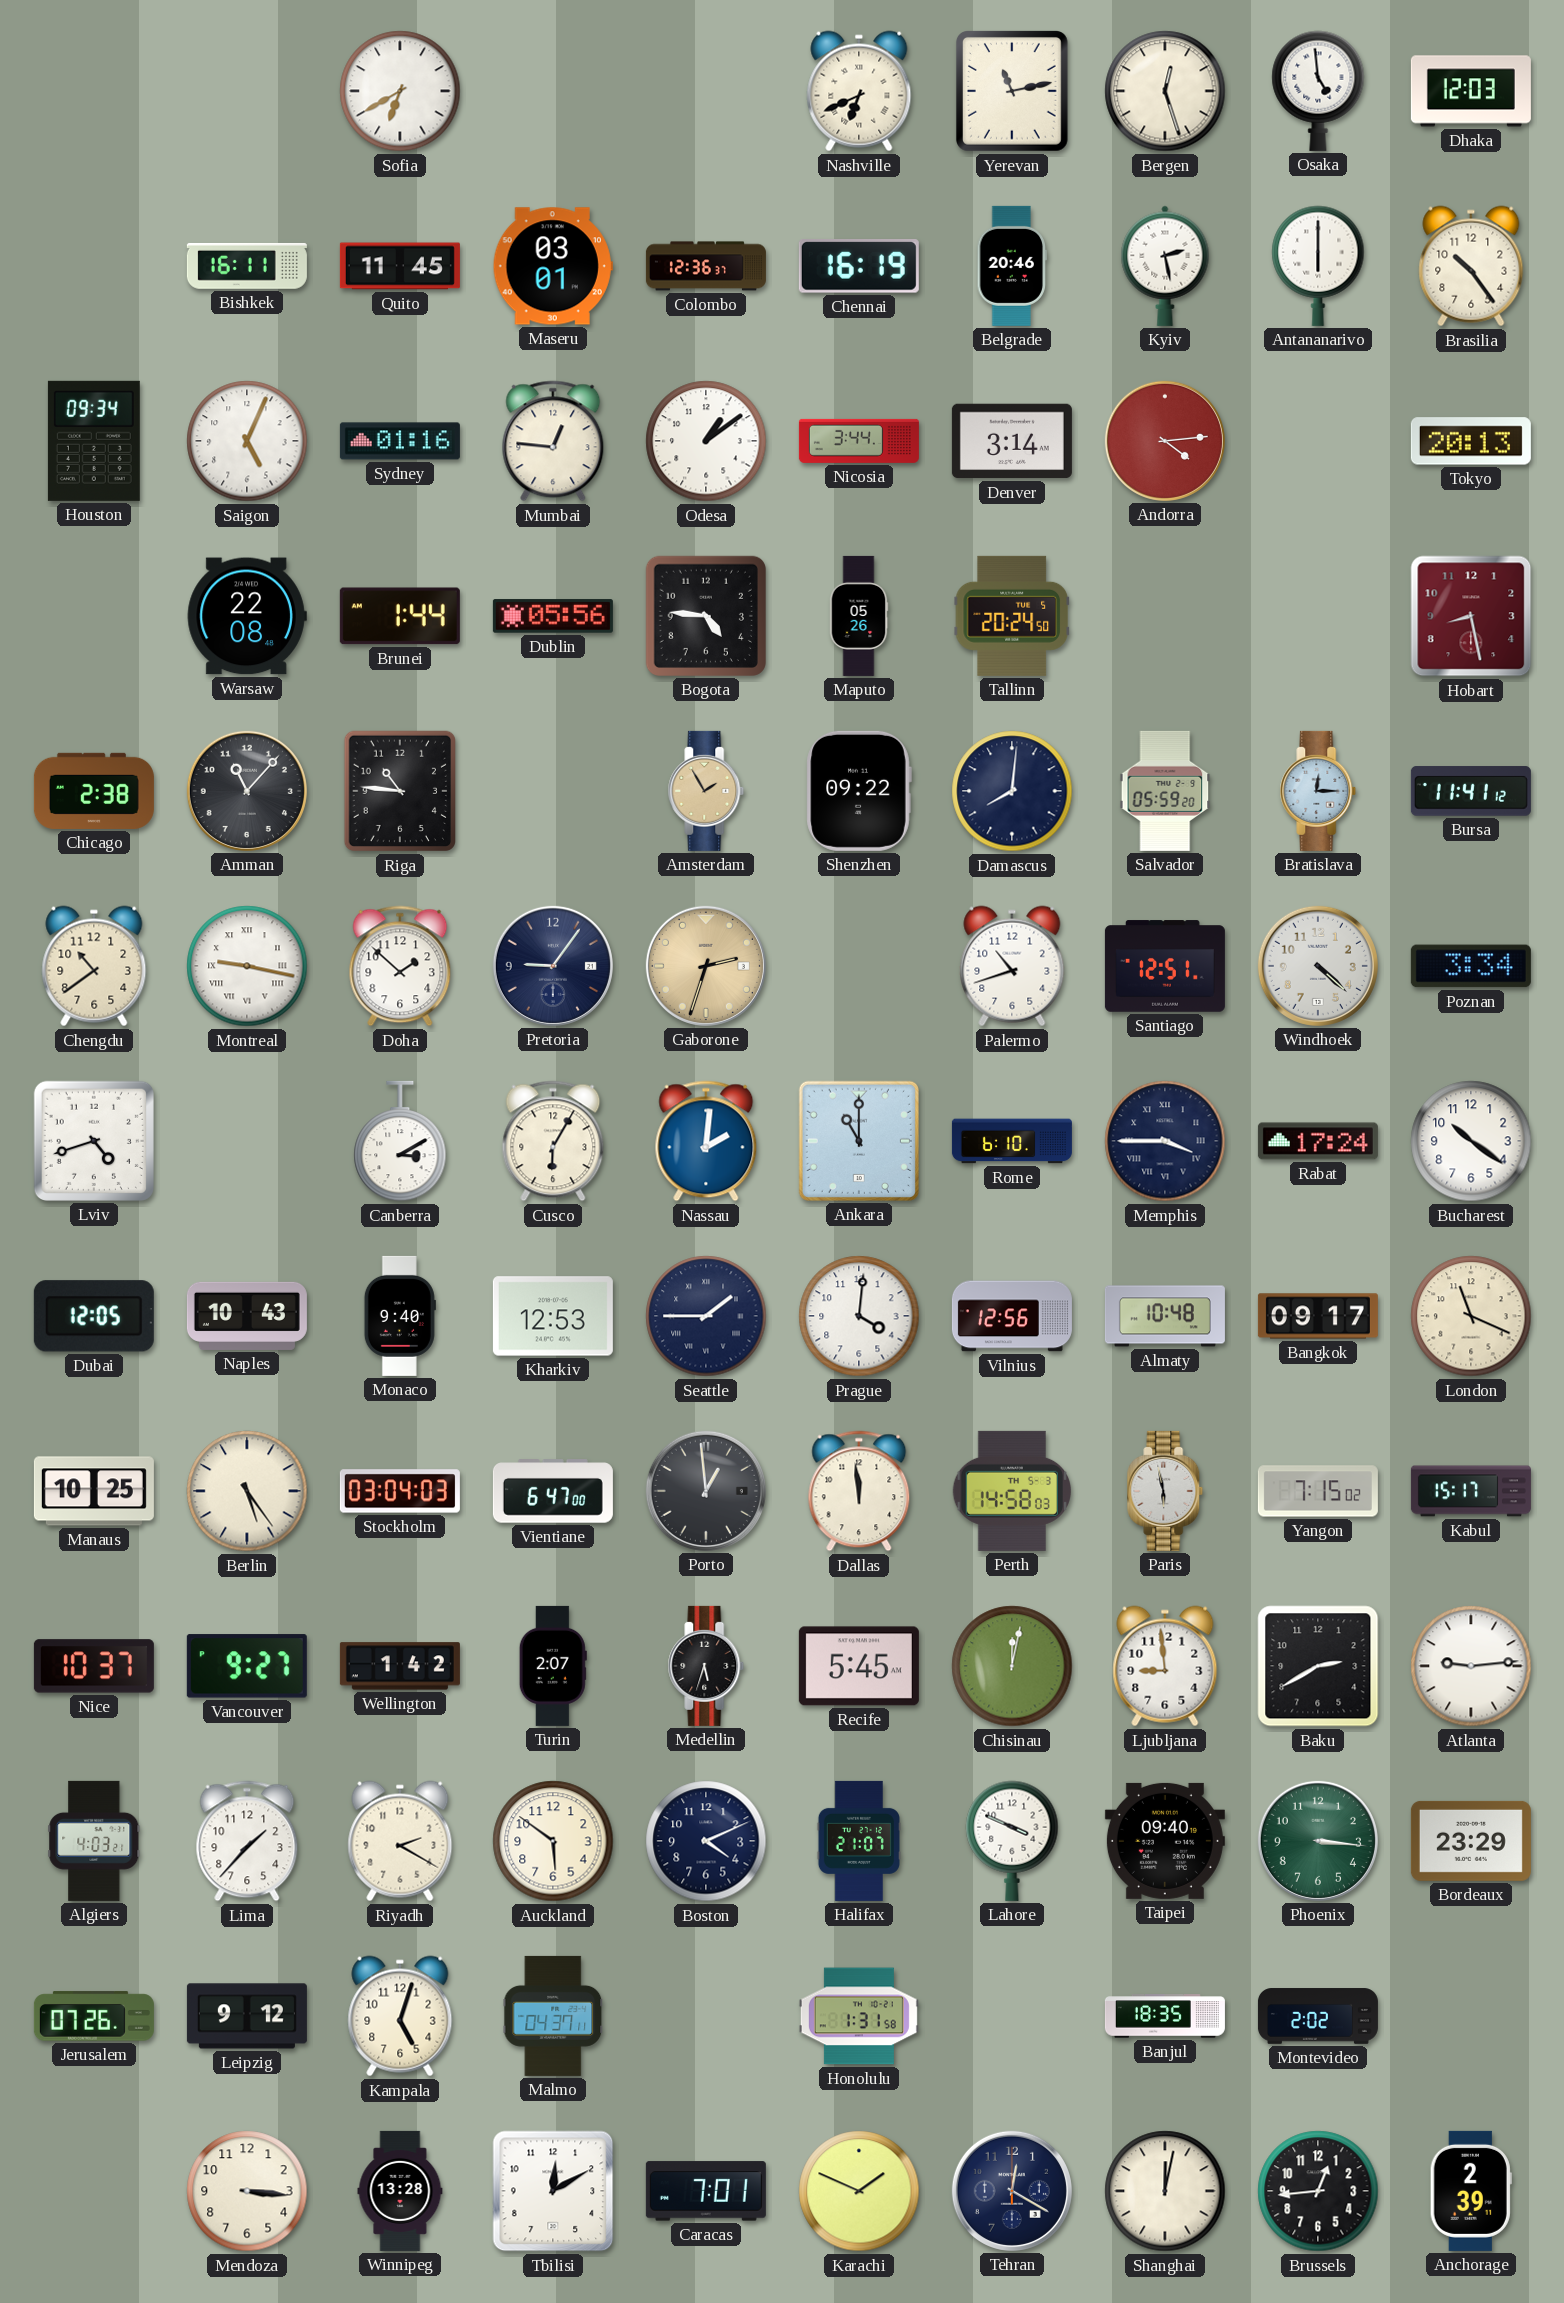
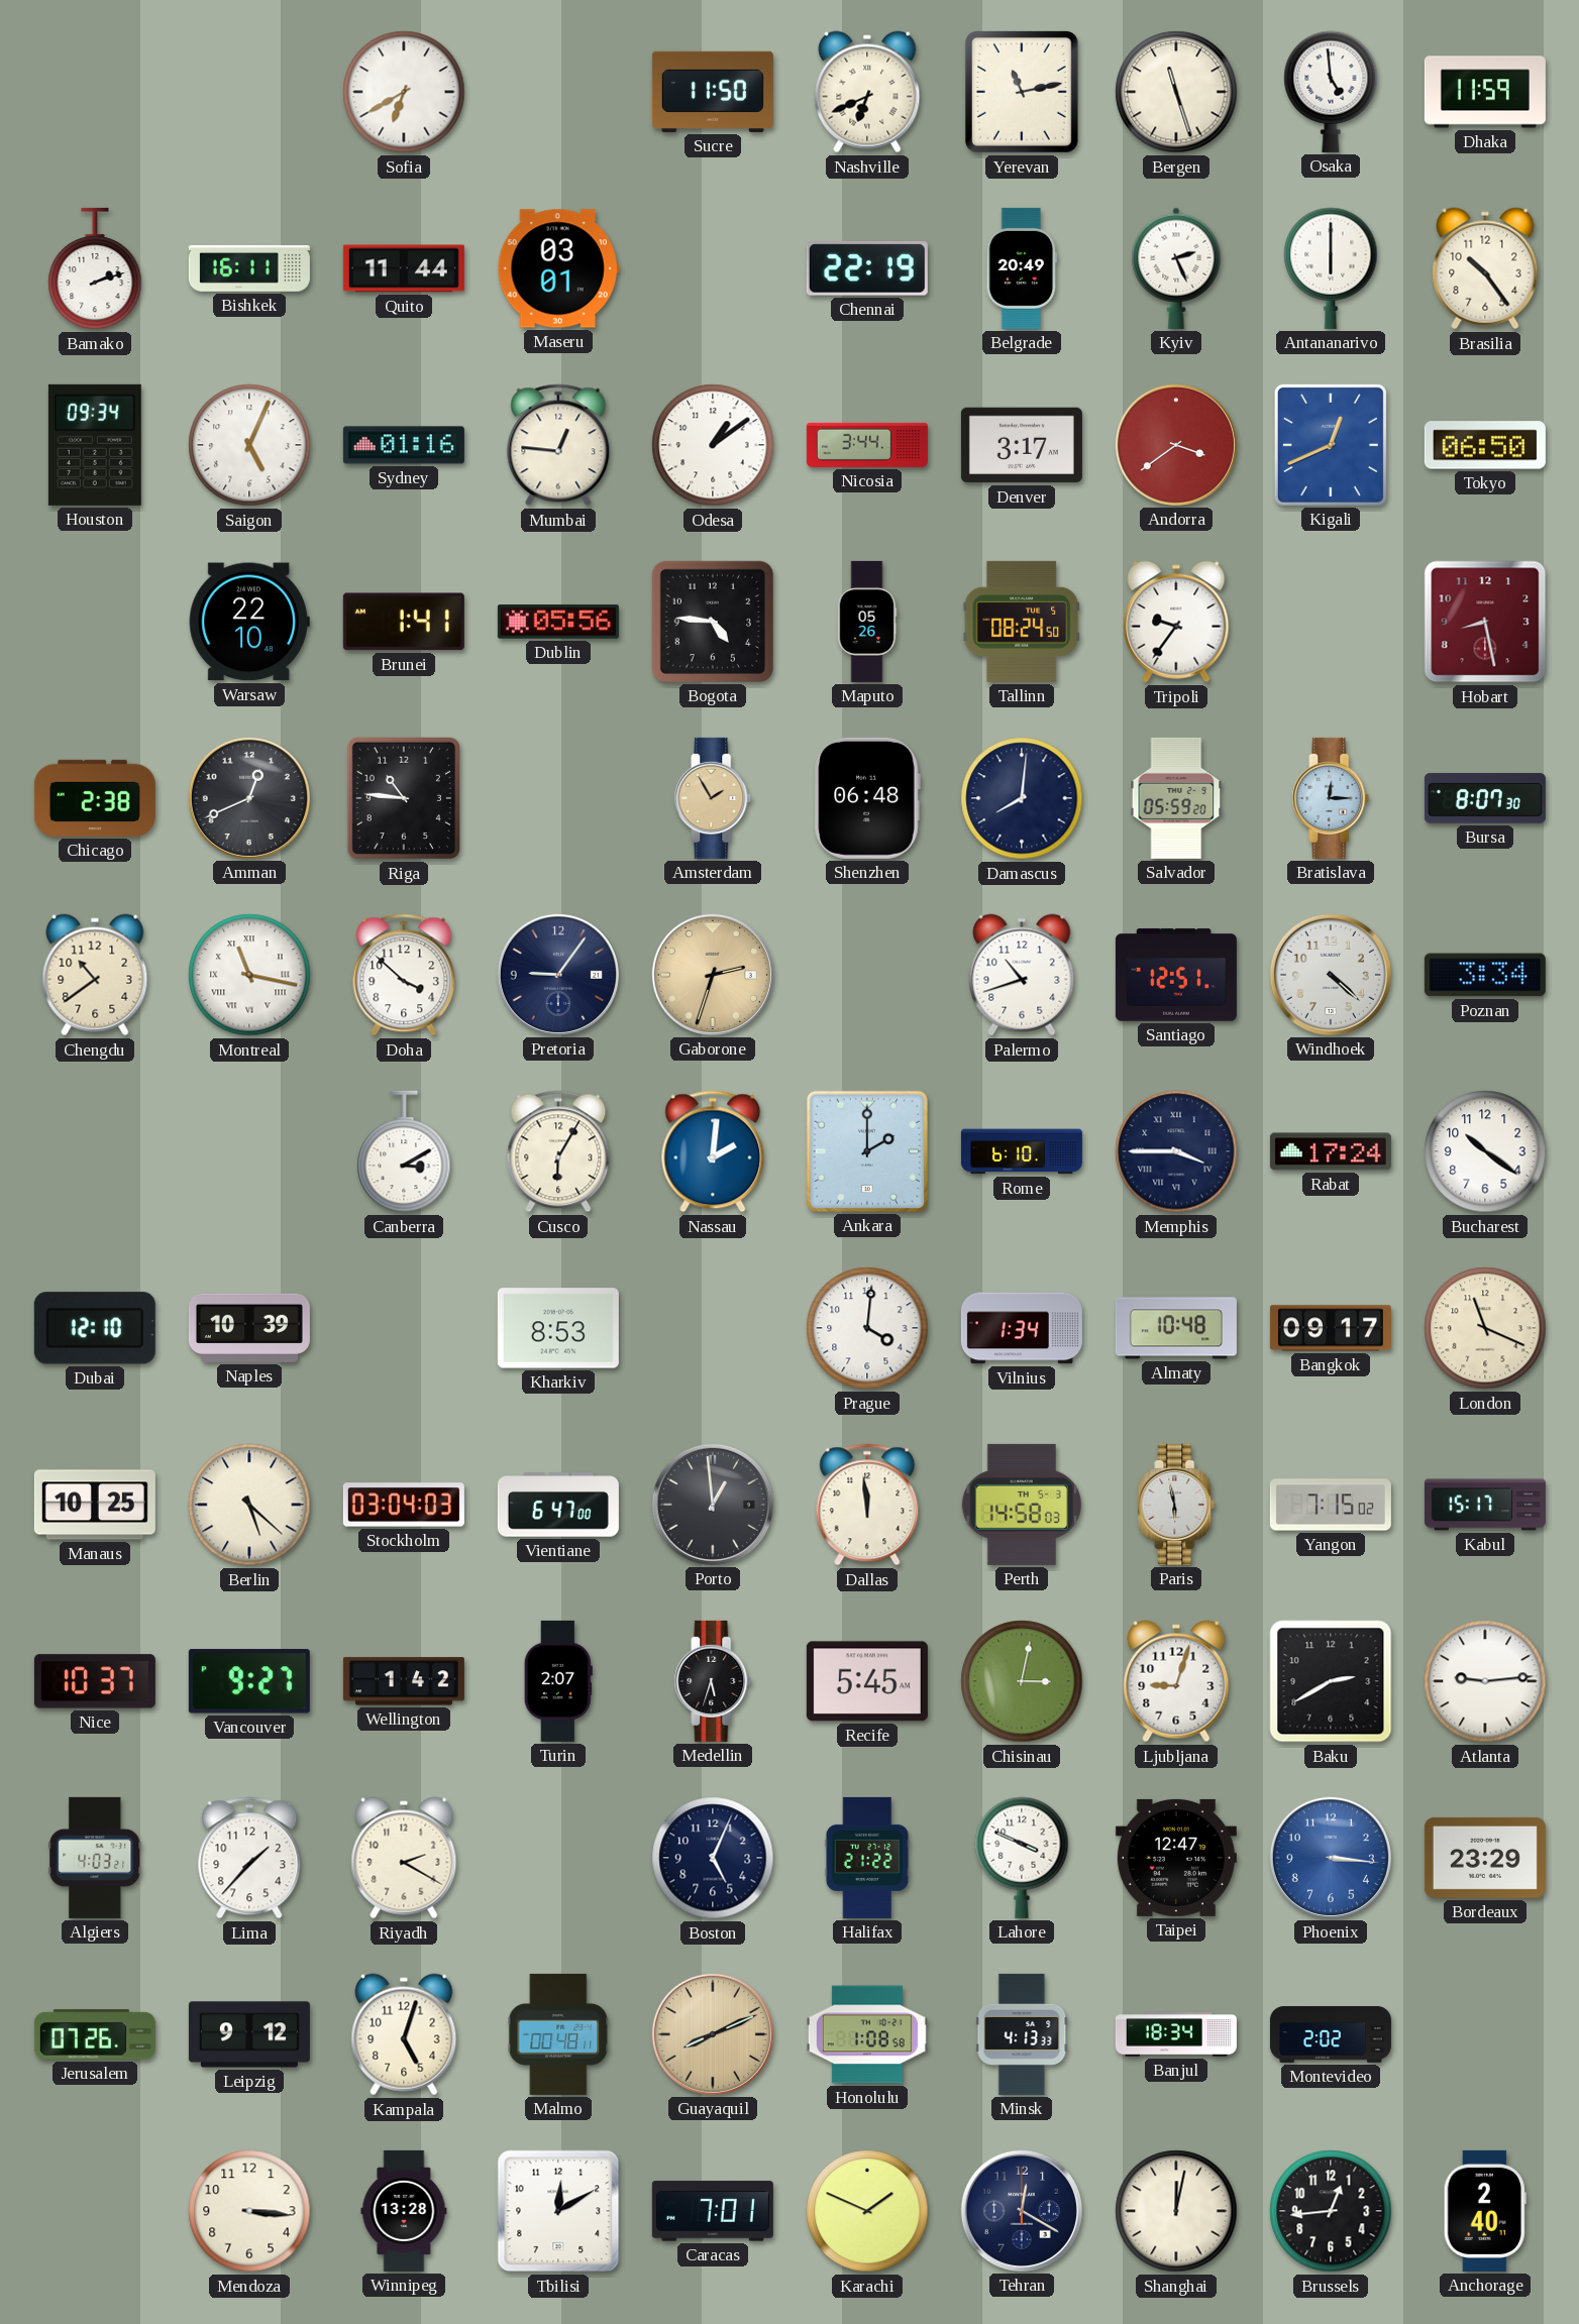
Sucre: none -> 11:50
Bergen: 12:27 -> 11:27
Dhaka: 12:03 -> 11:59
Bamako: none -> 2:12
Quito: 11:45 -> 11:44
Colombo: 12:36 -> none
Chennai: 16:19 -> 22:19
Belgrade: 20:46 -> 20:49
Kyiv: 2:28 -> 2:26
Denver: 3:14 -> 3:17
Andorra: 4:14 -> 3:39
Kigali: none -> 12:41
Tokyo: 20:13 -> 06:50
Warsaw: 22:08 -> 22:10
Brunei: 1:44 -> 1:41
Tallinn: 20:24 -> 08:24
Tripoli: none -> 9:36
Amman: 11:07 -> 12:41
Shenzhen: 09:22 -> 06:48
Bursa: 11:41 -> 8:07
Montreal: 9:17 -> 11:17
Doha: 1:52 -> 3:52
Lviv: 4:42 -> none
Ankara: 11:00 -> 2:00
Dubai: 12:05 -> 12:10
Naples: 10:43 -> 10:39
Monaco: 9:40 -> none
Kharkiv: 12:53 -> 8:53
Seattle: 1:45 -> none
Vilnius: 12:56 -> 1:34
Berlin: 5:24 -> 5:22
Chisinau: 12:02 -> 3:02
Ljubljana: 8:59 -> 9:03
Auckland: 5:51 -> none
Boston: 4:11 -> 5:04
Halifax: 21:07 -> 21:22
Taipei: 09:40 -> 12:47
Phoenix dial: green -> blue
Malmo: 04:37 -> 00:48
Guayaquil: none -> 8:11
Honolulu: 1:31 -> 1:08
Minsk: none -> 4:13
Banjul: 18:35 -> 18:34
Anchorage: 2:39 -> 2:40
